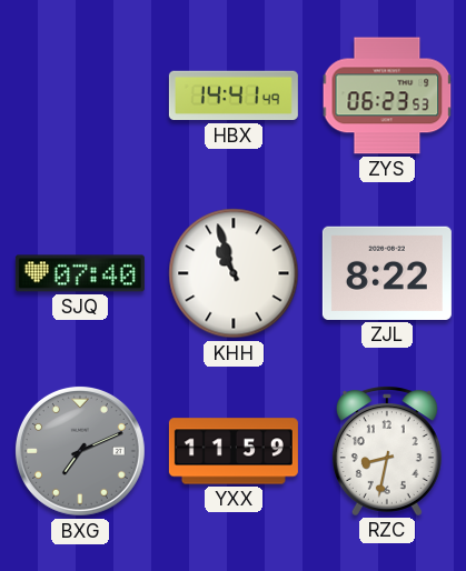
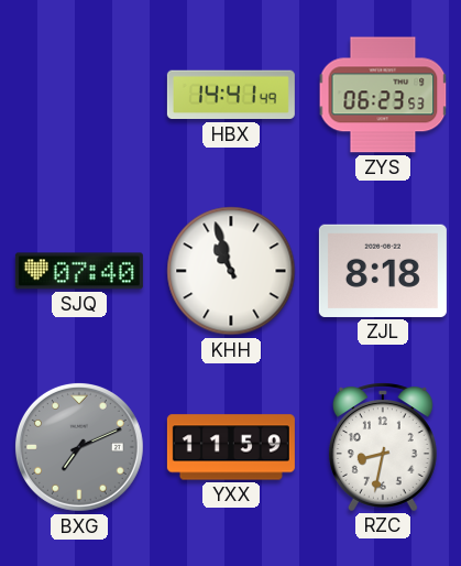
ZJL: 8:22 -> 8:18
